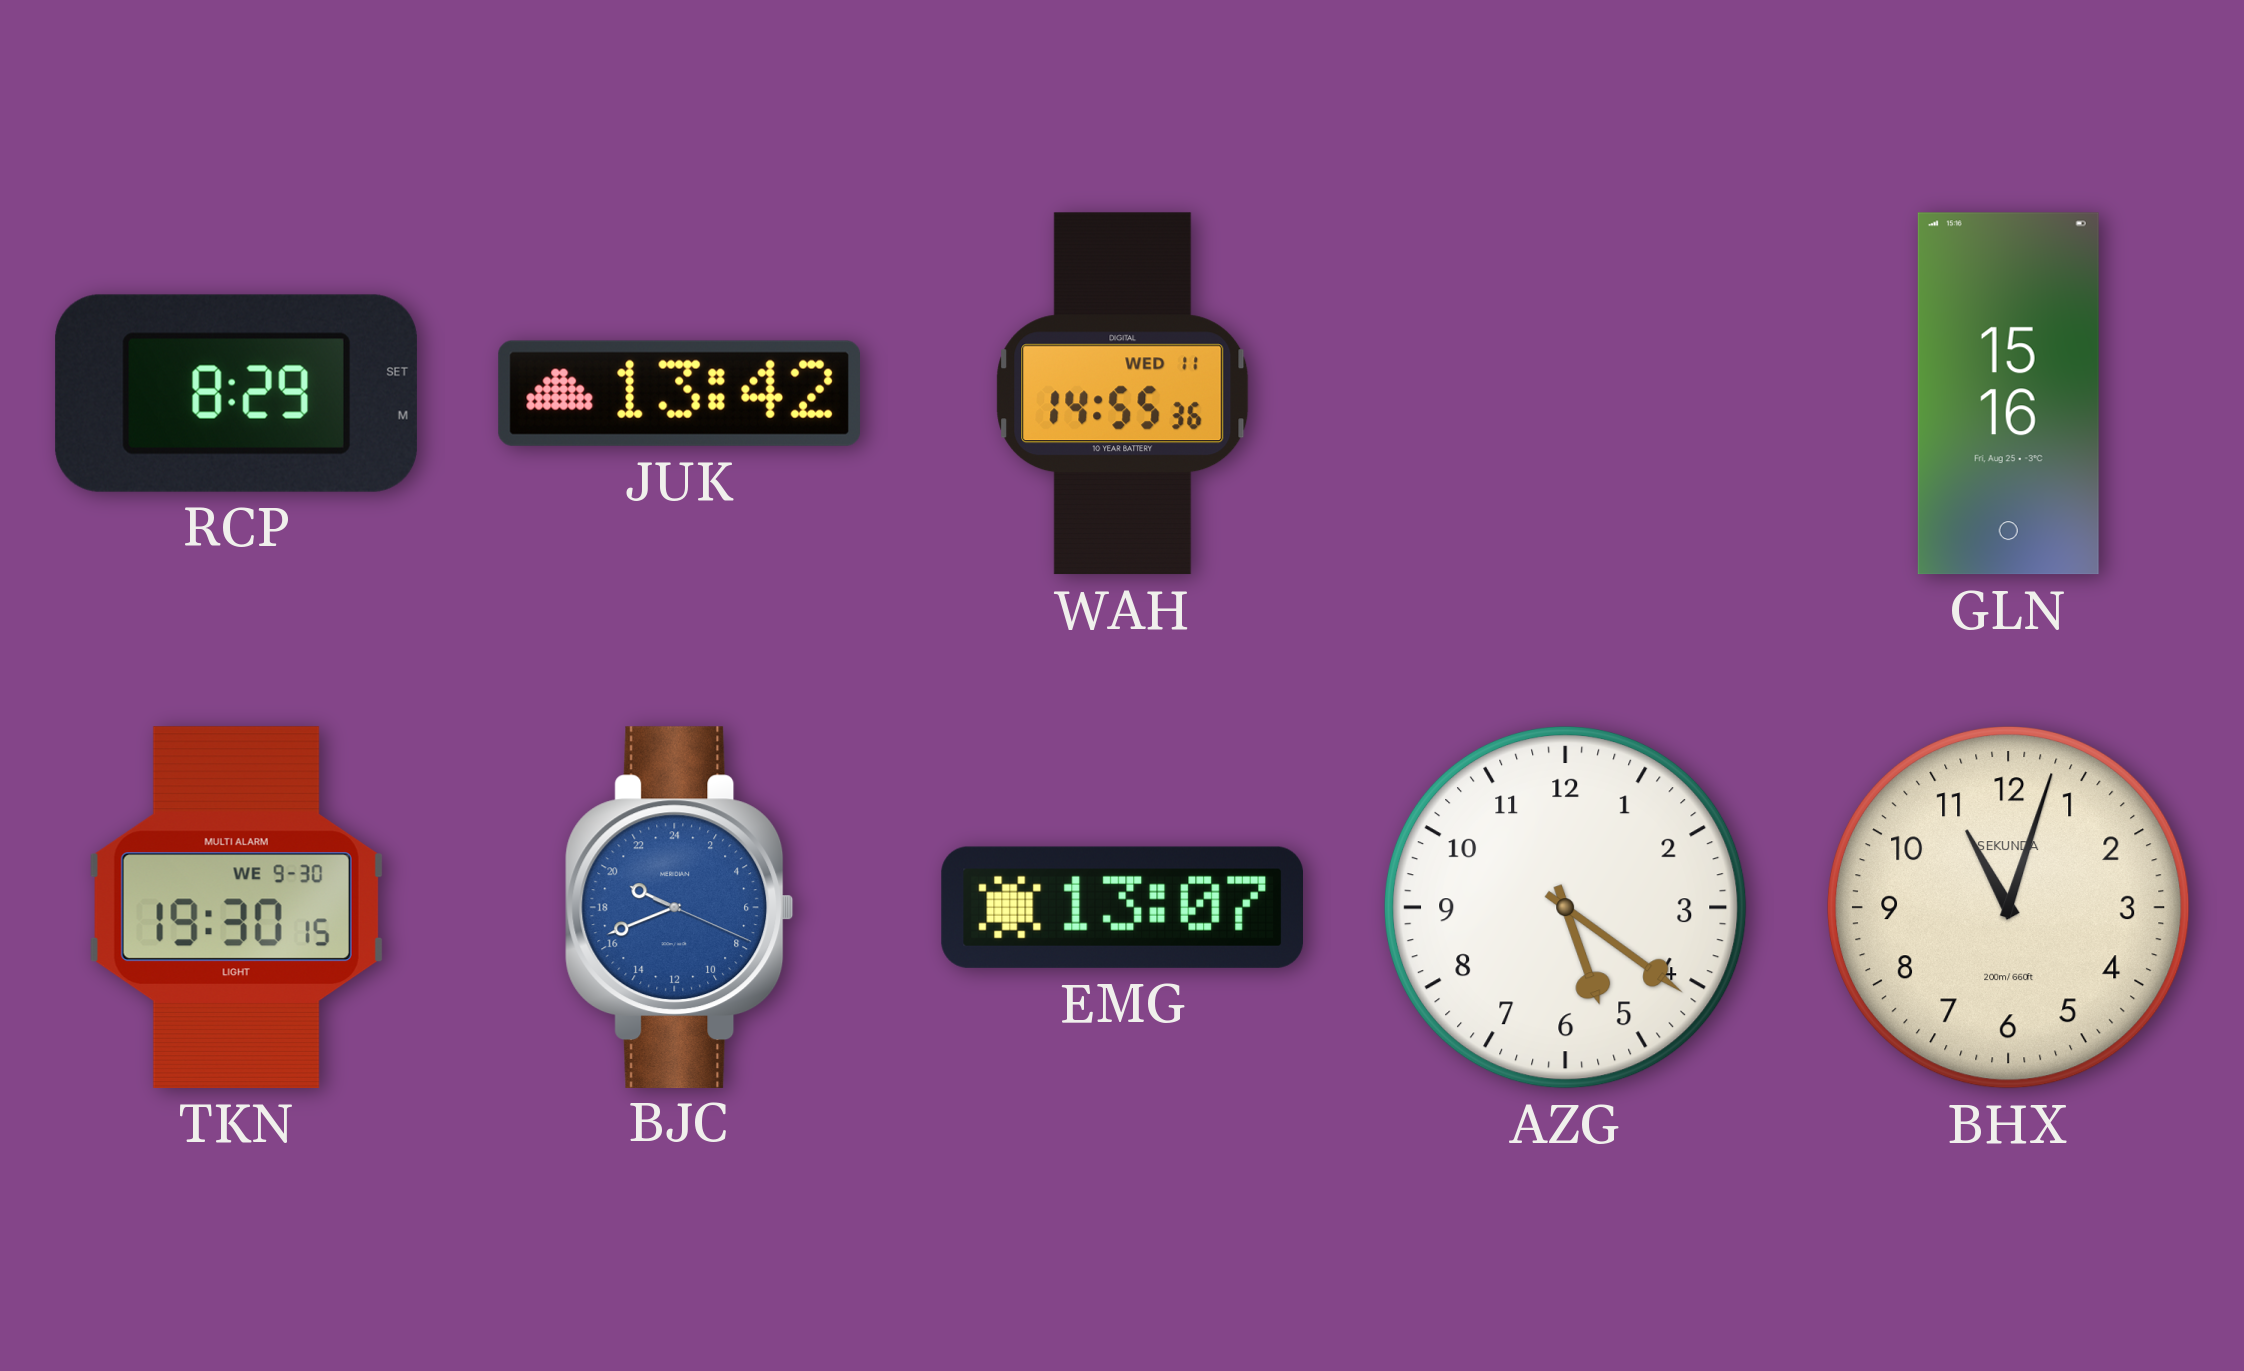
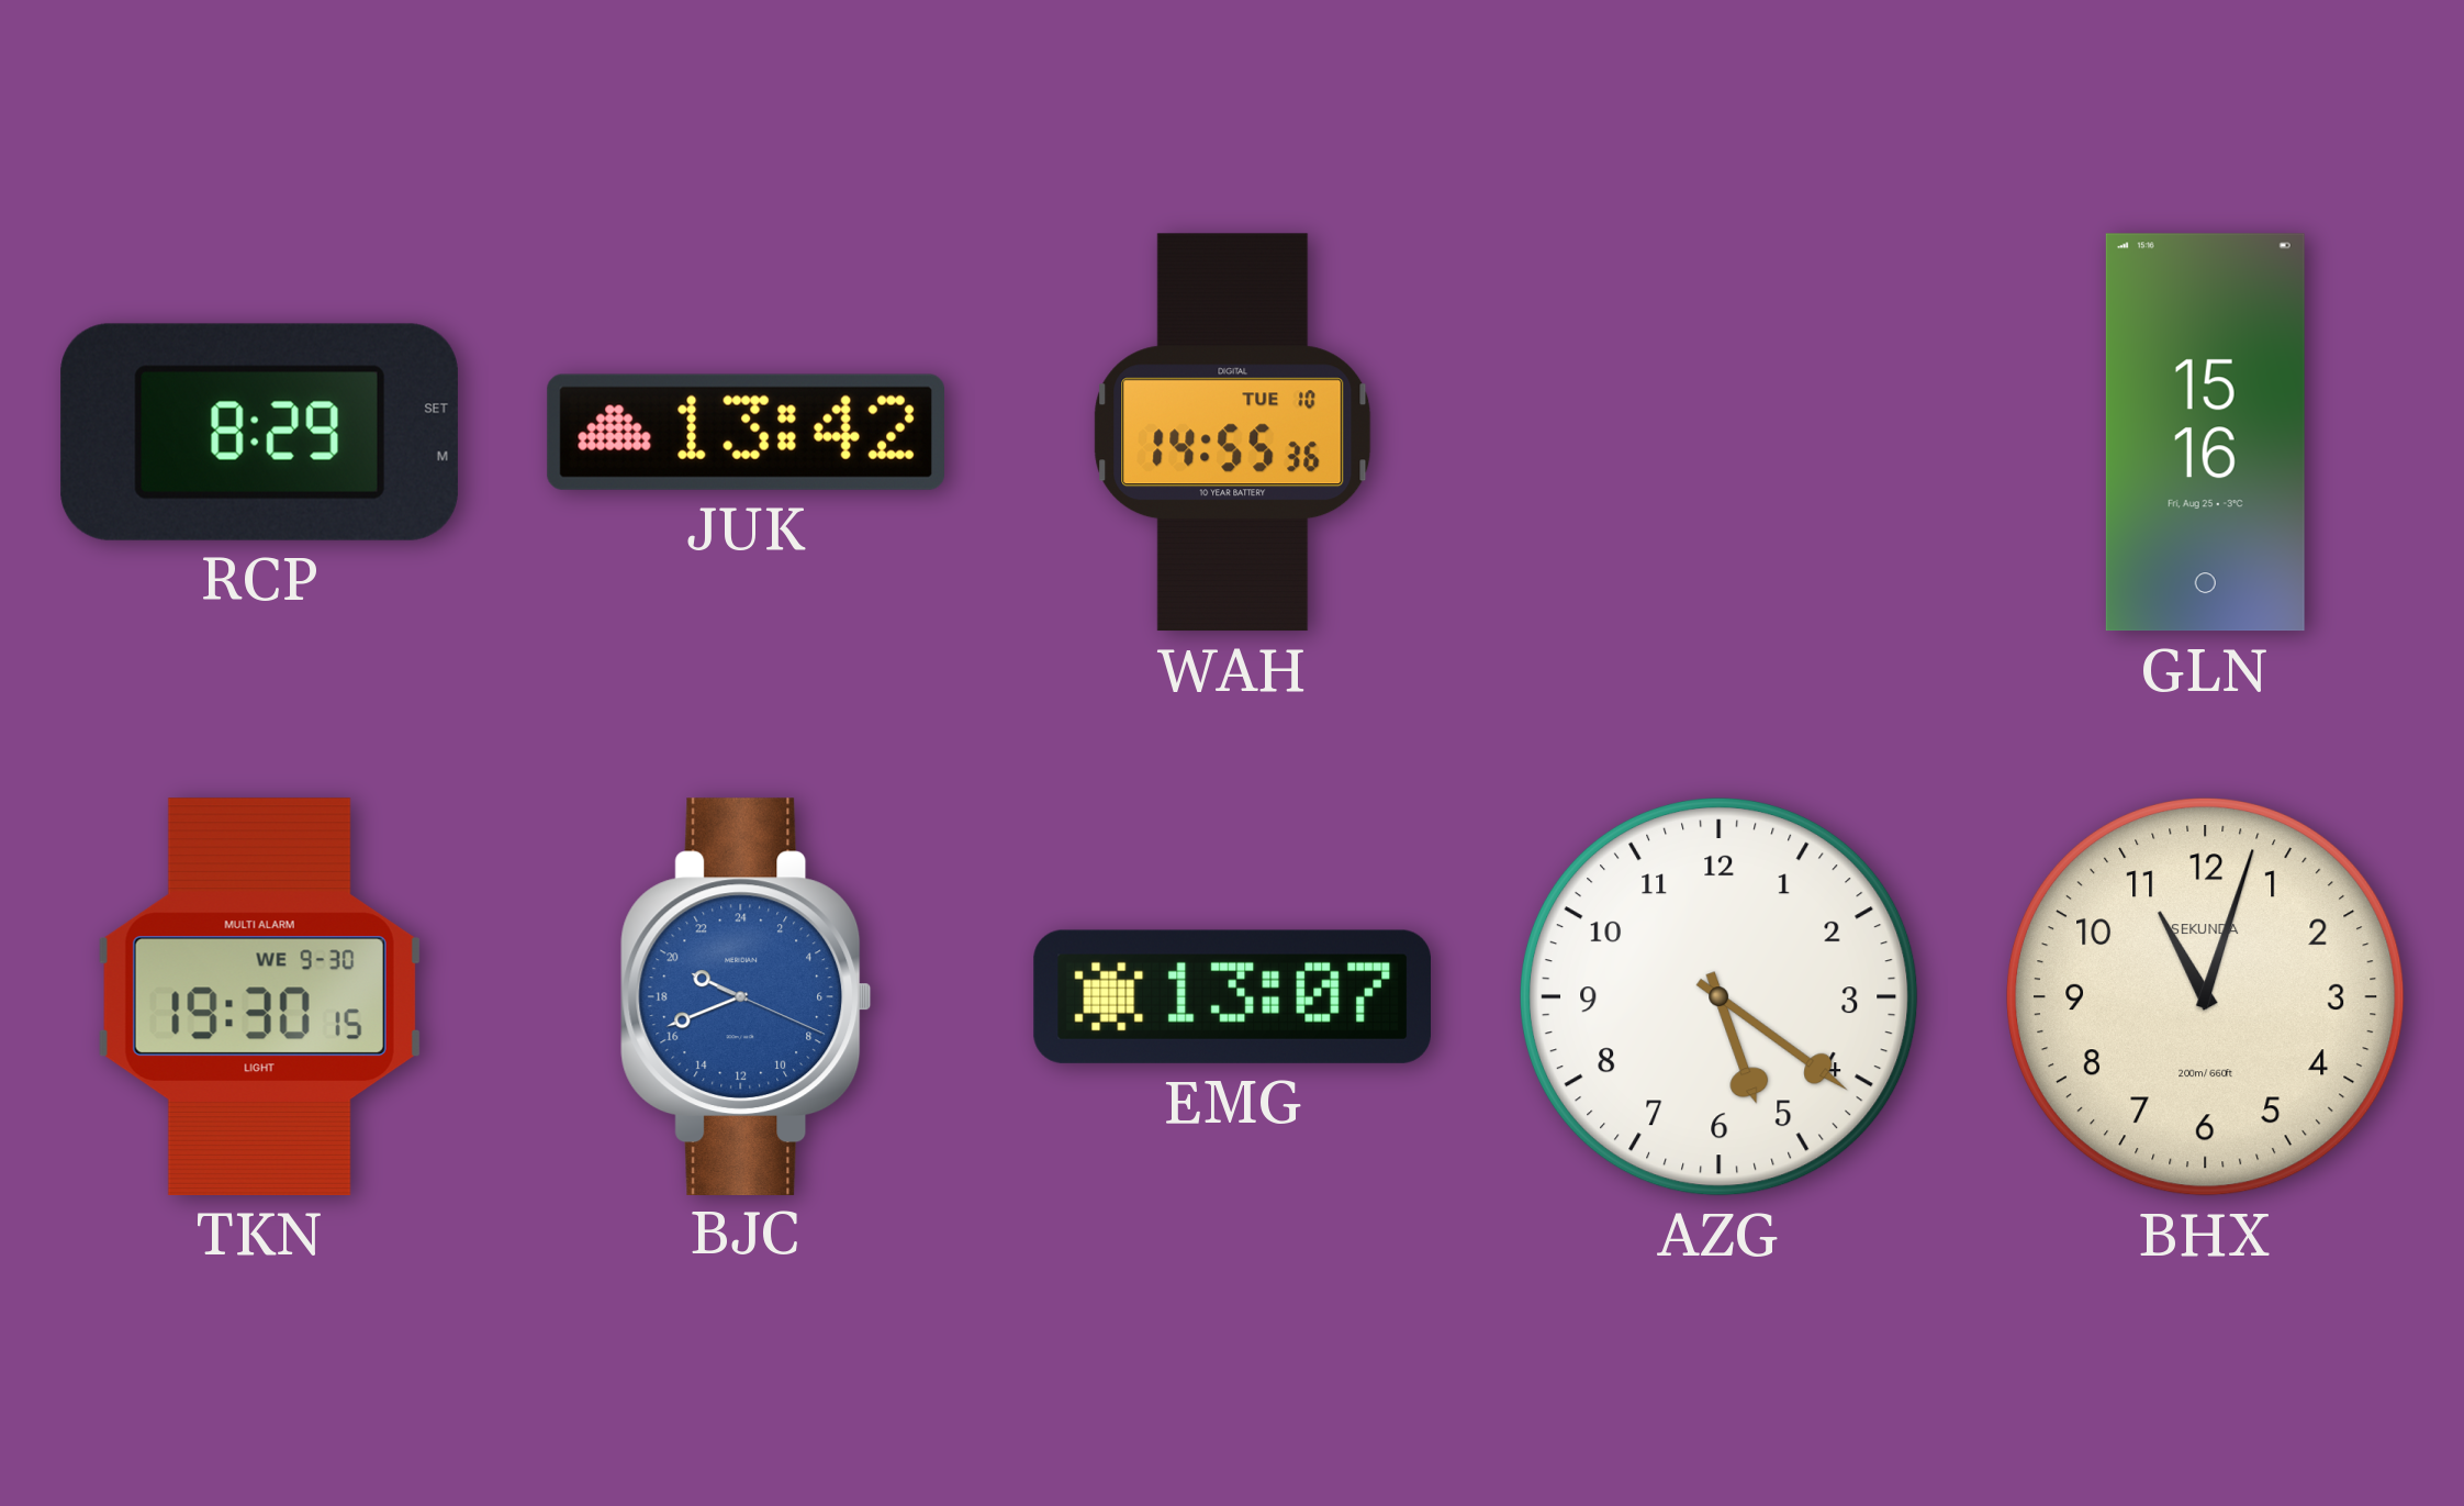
WAH date: WED 11 -> TUE 10
